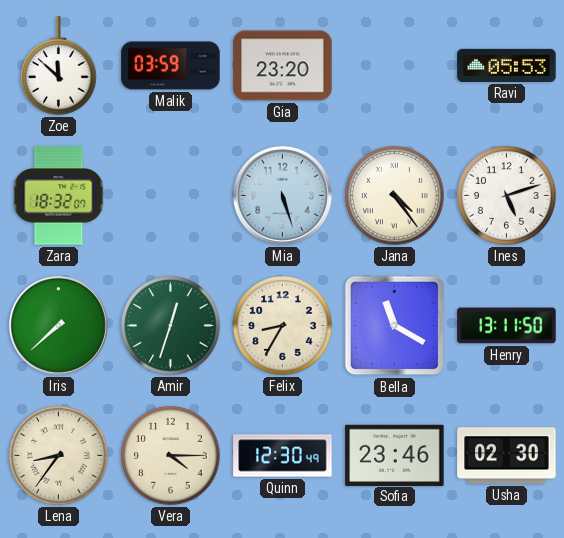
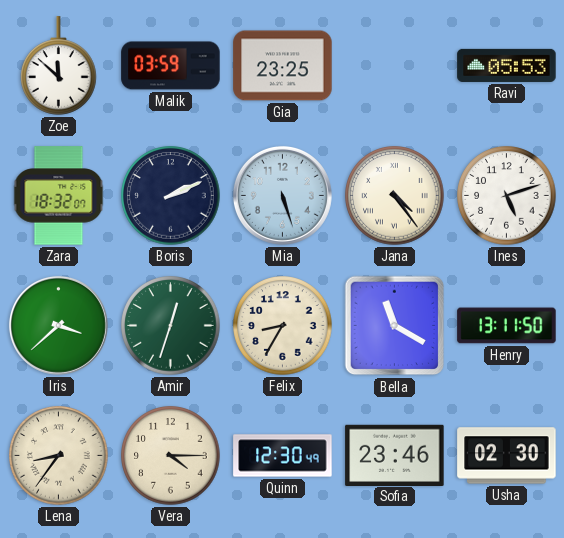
Gia: 23:20 -> 23:25
Boris: none -> 2:11
Iris: 7:38 -> 3:38
